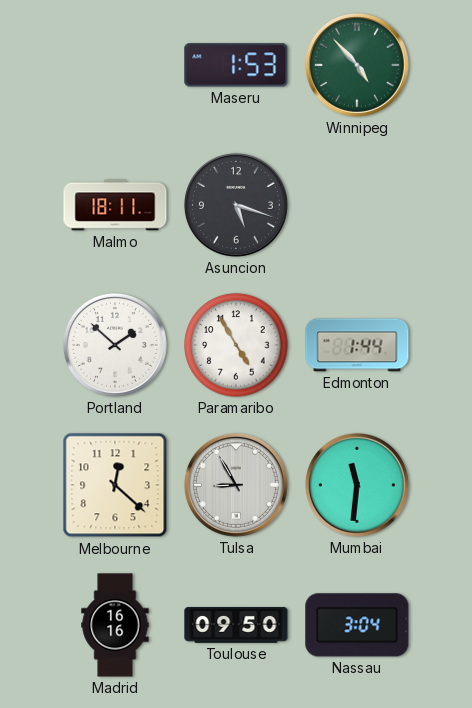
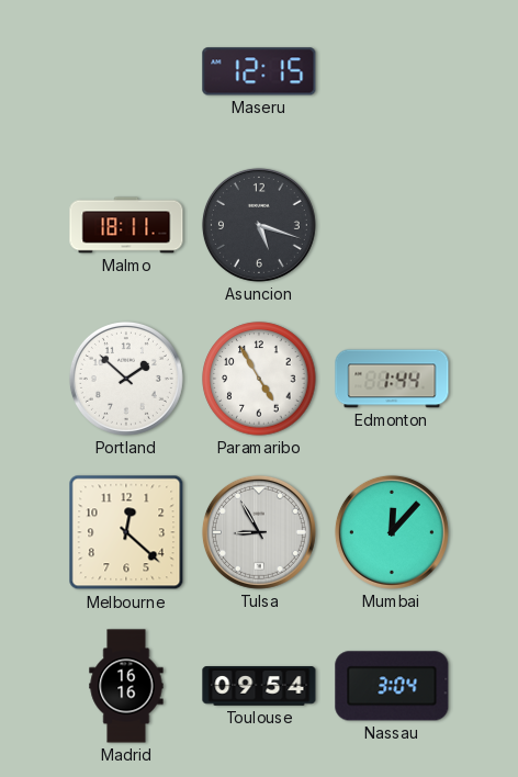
Maseru: 1:53 -> 12:15
Winnipeg: 4:53 -> none
Mumbai: 11:31 -> 12:07
Toulouse: 09:50 -> 09:54
